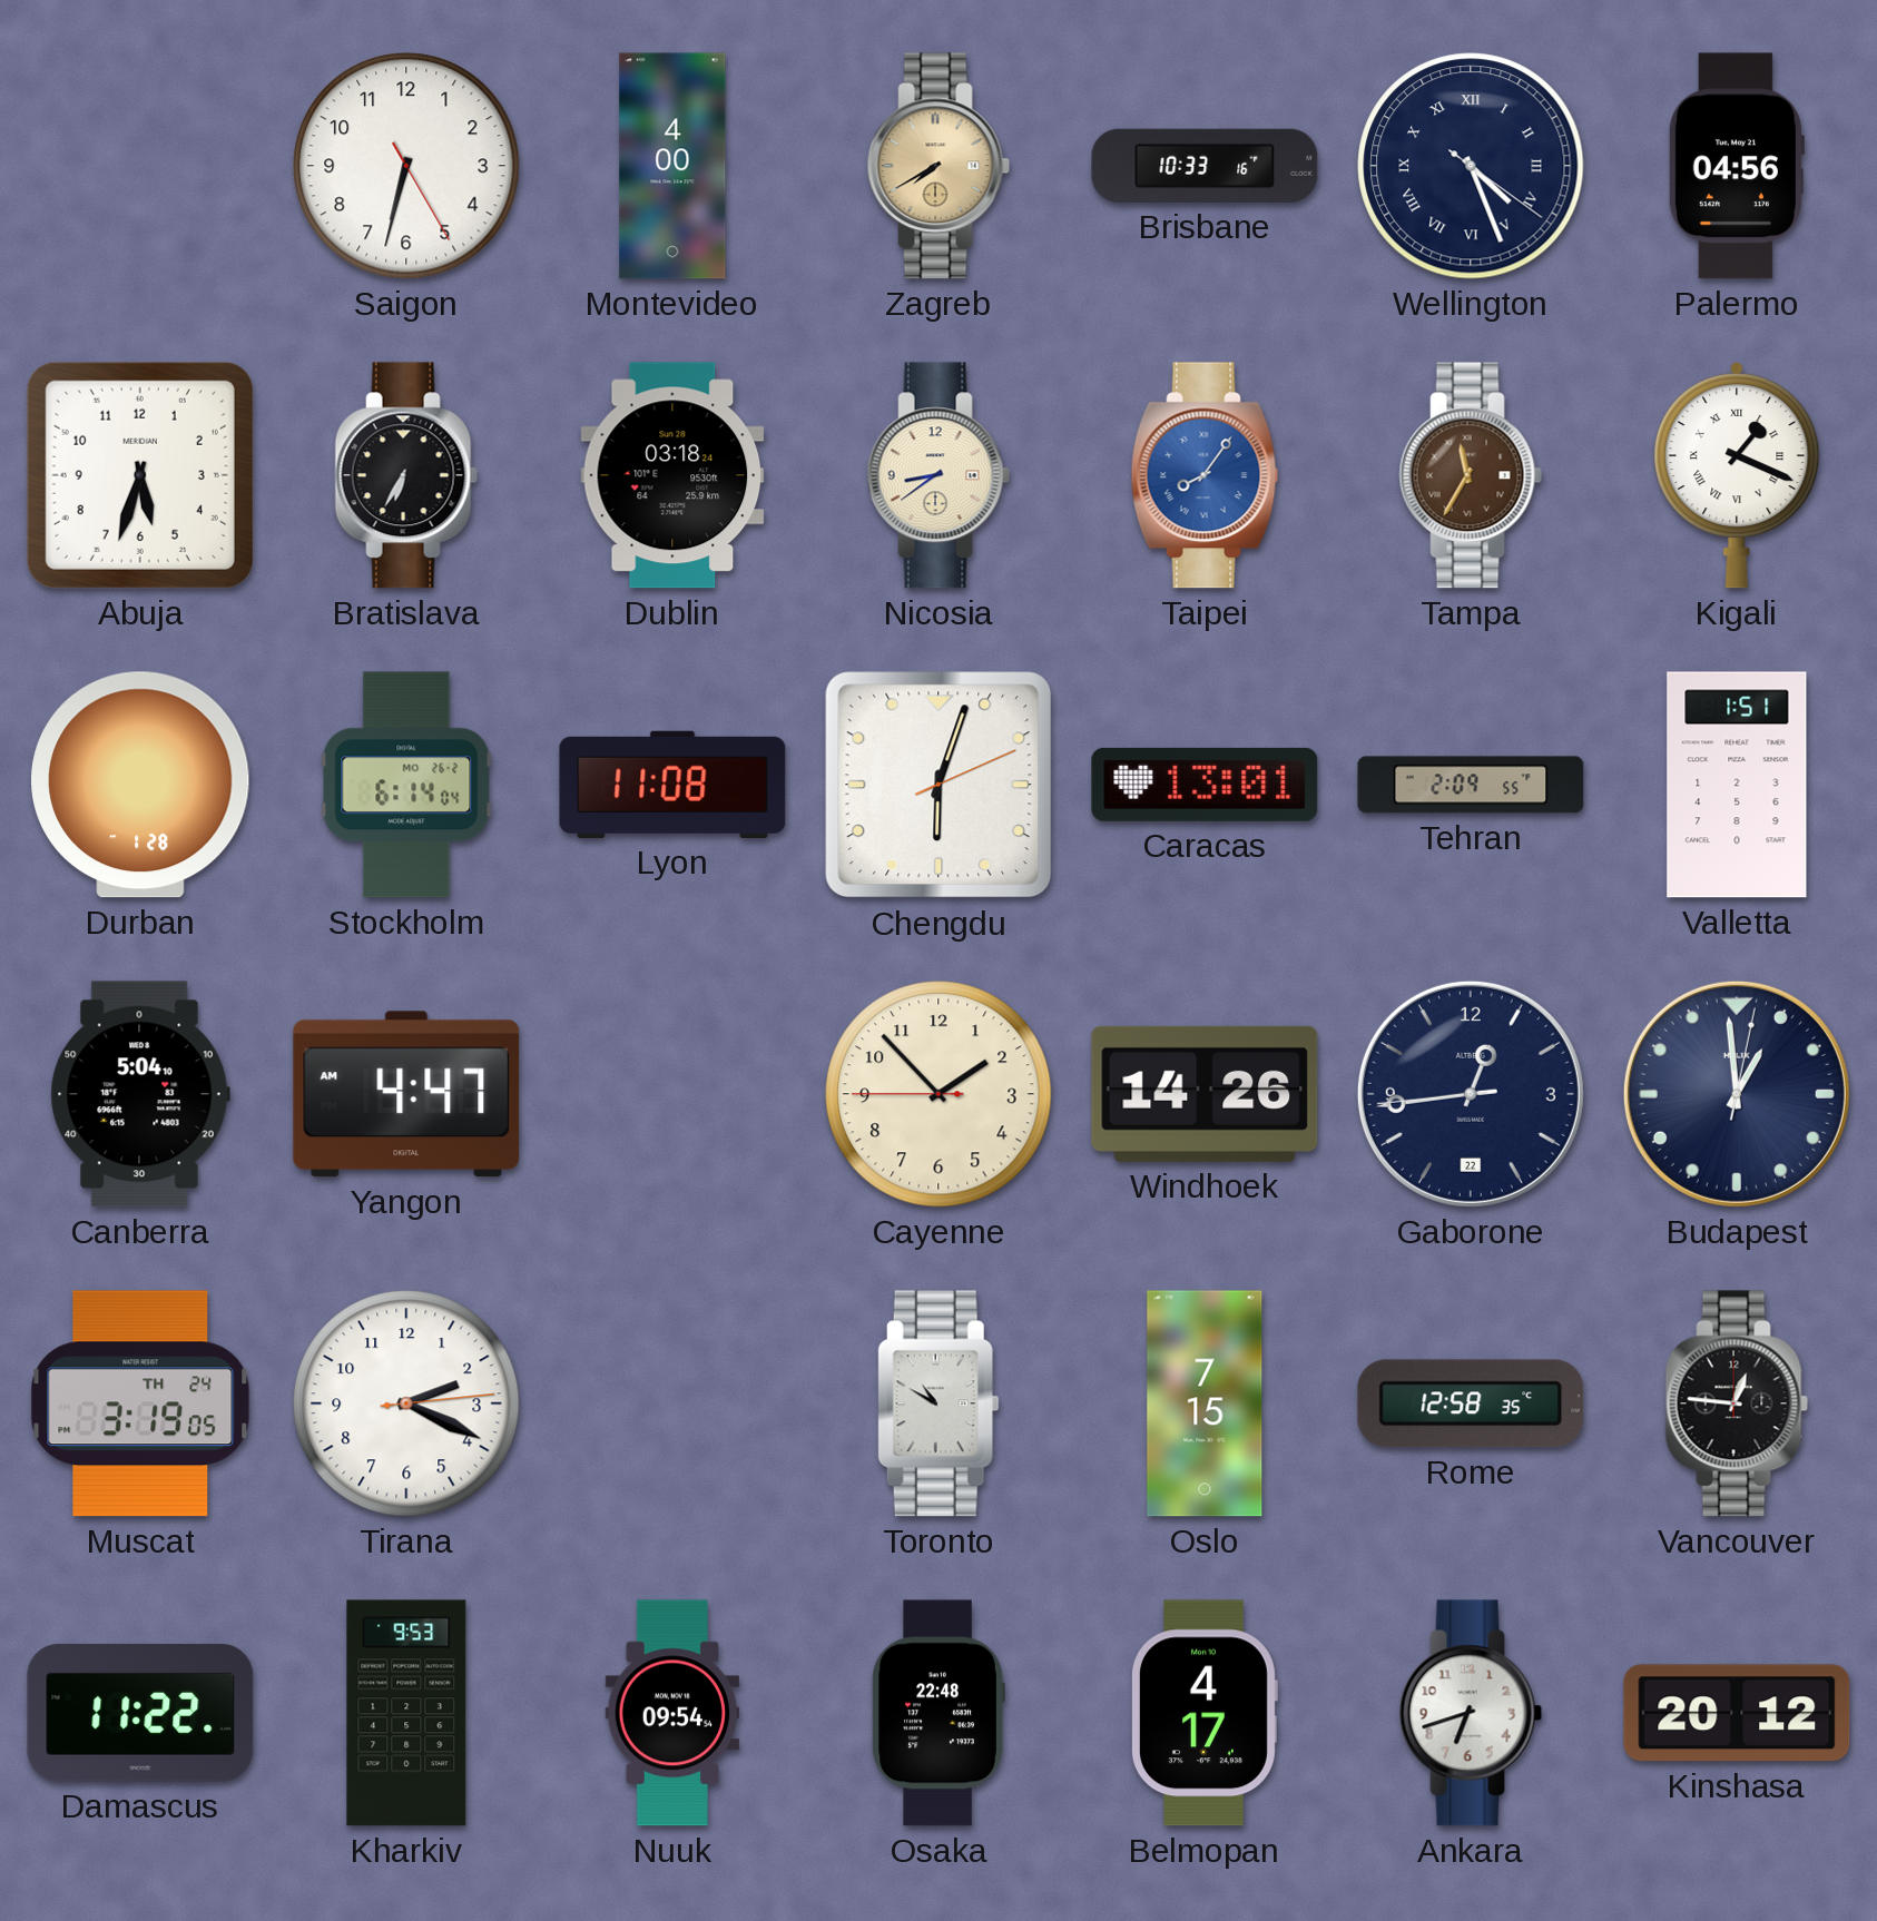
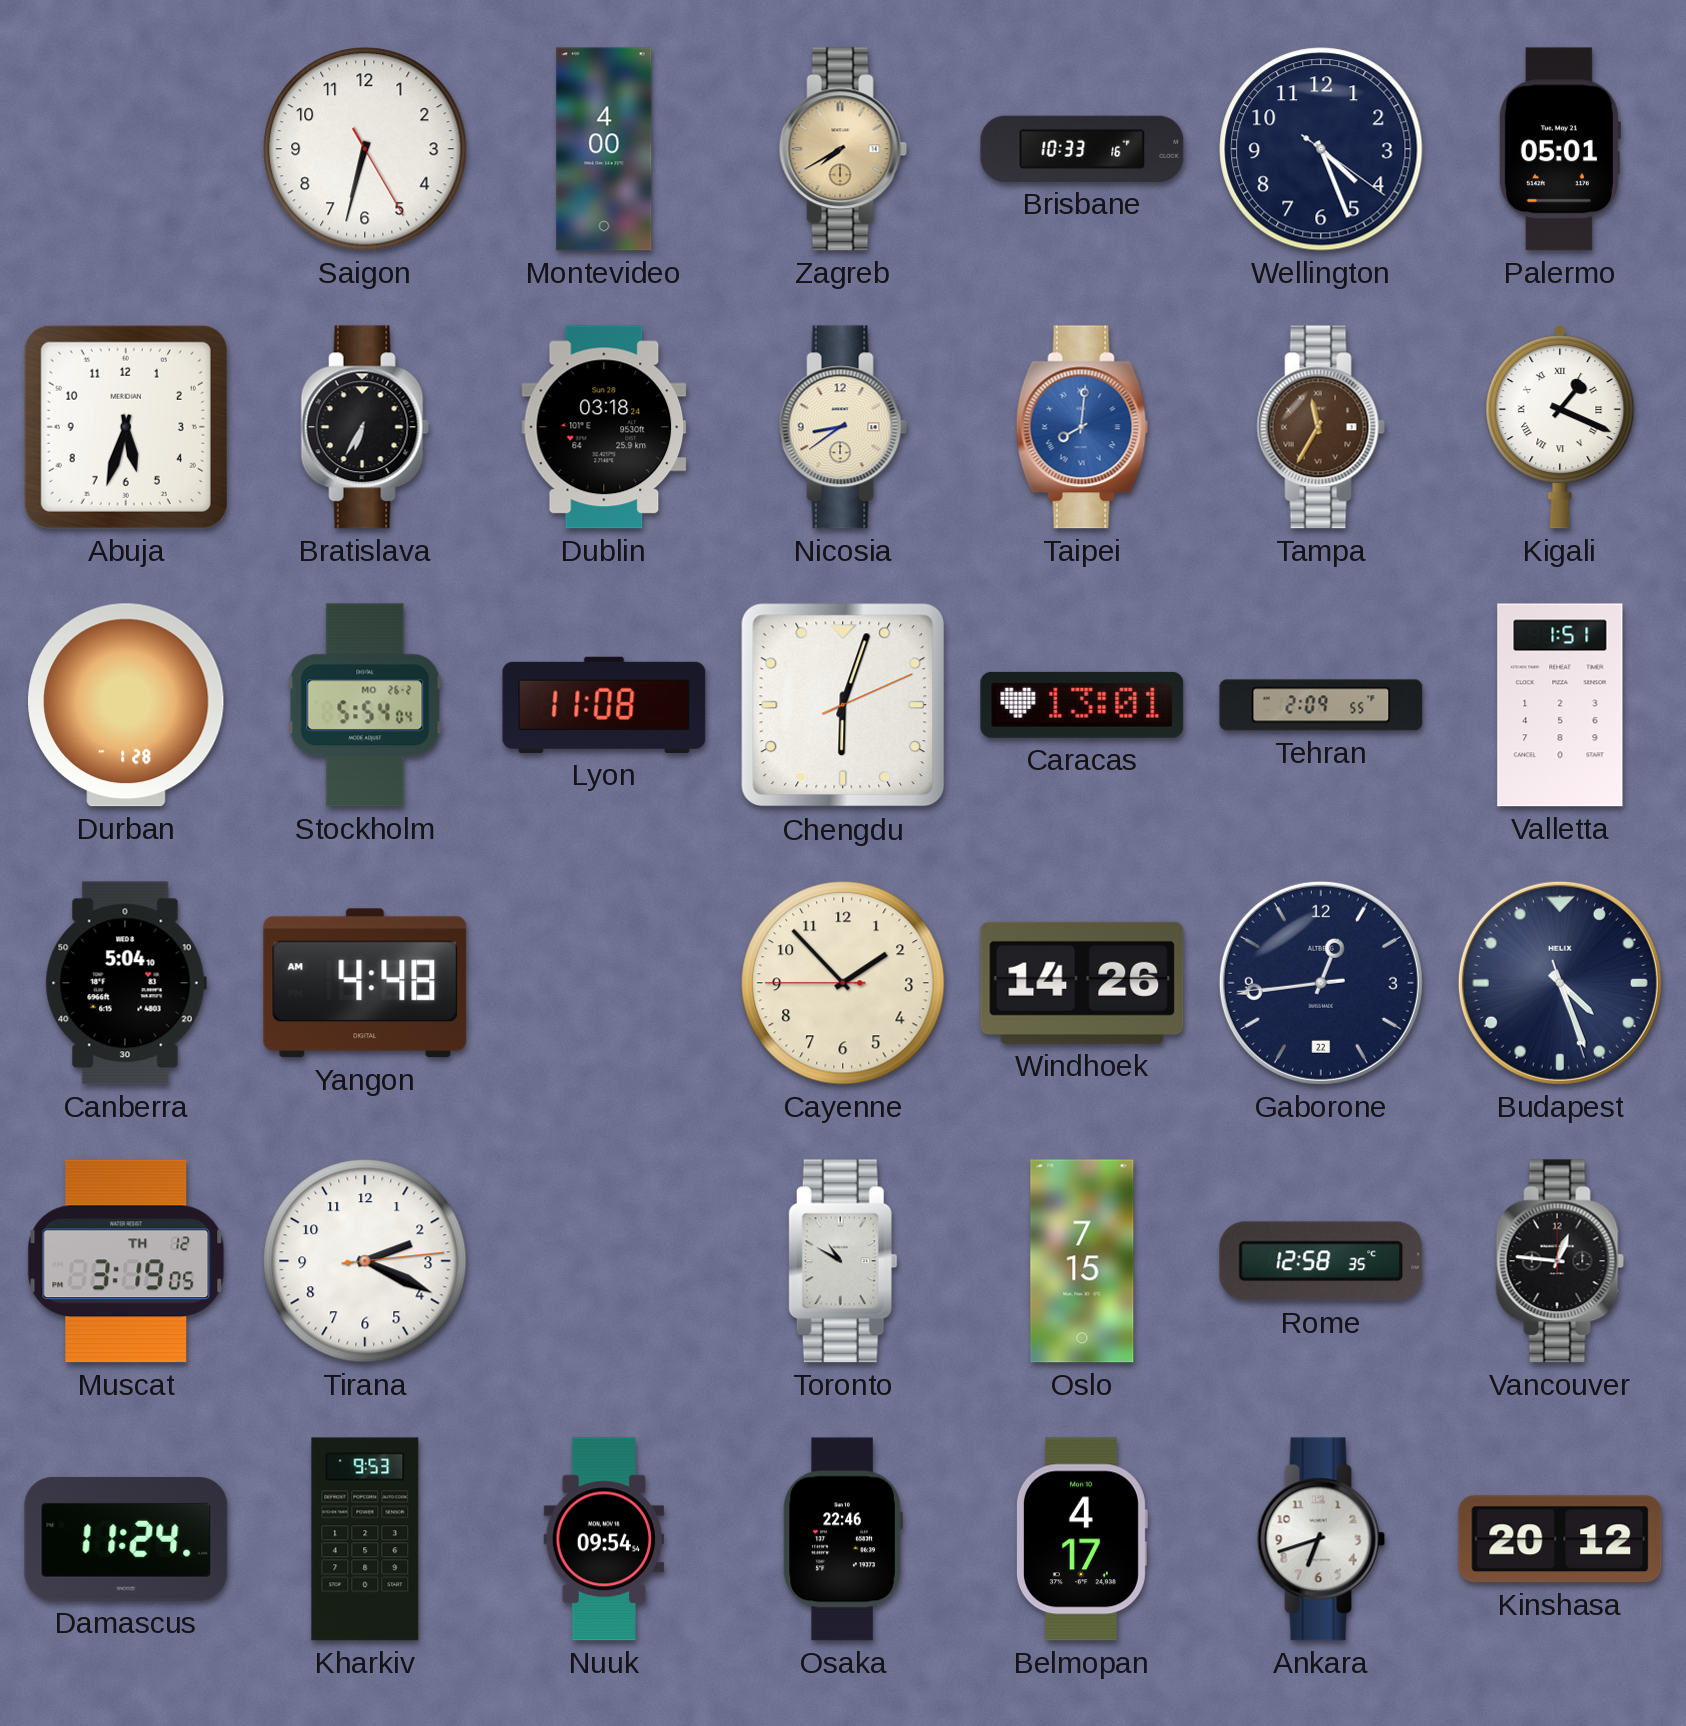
Wellington numerals: Roman -> Arabic
Palermo: 04:56 -> 05:01
Taipei: 8:06 -> 8:01
Stockholm: 6:14 -> 5:54
Yangon: 4:47 -> 4:48
Budapest: 12:59 -> 4:26
Muscat date: TH 24 -> TH 12
Damascus: 11:22 -> 11:24
Osaka: 22:48 -> 22:46
